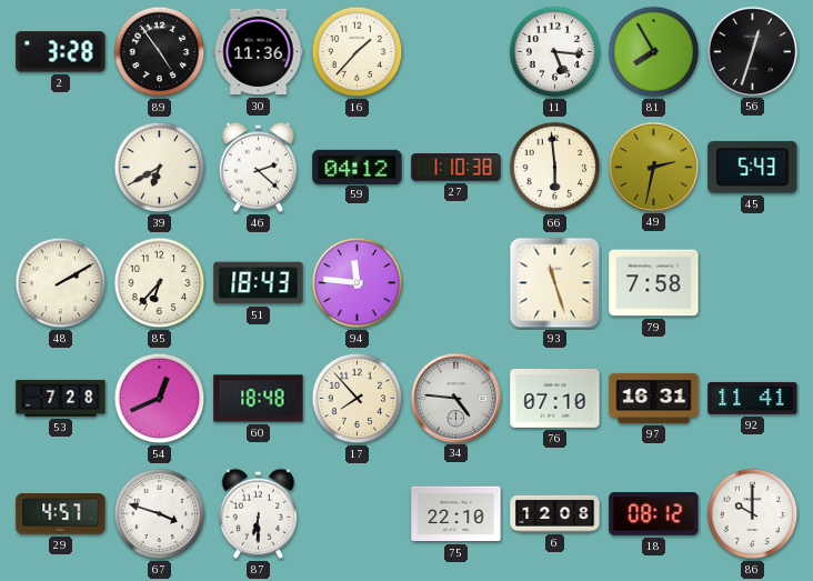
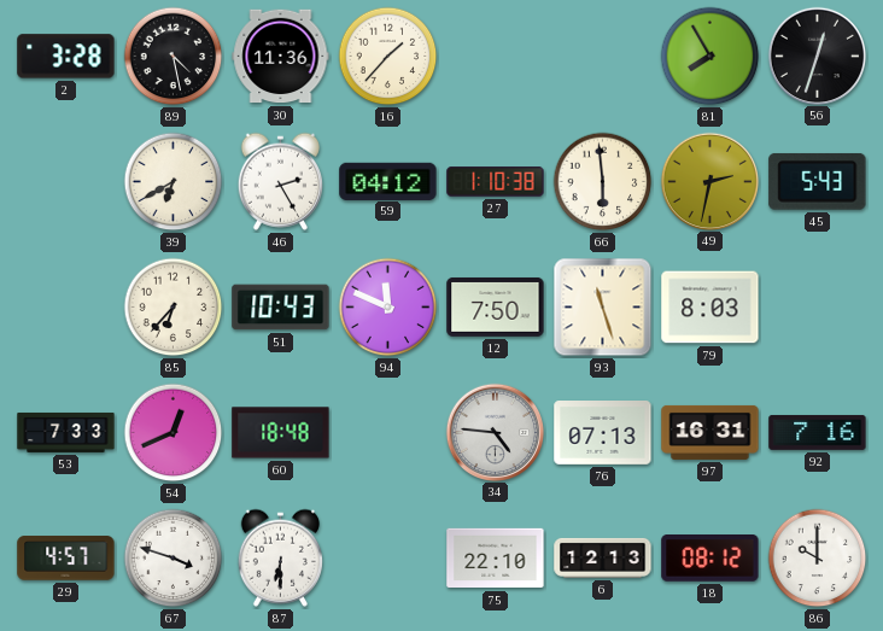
89: 4:54 -> 4:28
11: 5:16 -> none
46: 2:22 -> 2:25
48: 2:10 -> none
51: 18:43 -> 10:43
94: 11:46 -> 11:49
12: none -> 7:50
79: 7:58 -> 8:03
53: 7:28 -> 7:33
17: 7:53 -> none
76: 07:10 -> 07:13
92: 11:41 -> 7:16
6: 12:08 -> 12:13
